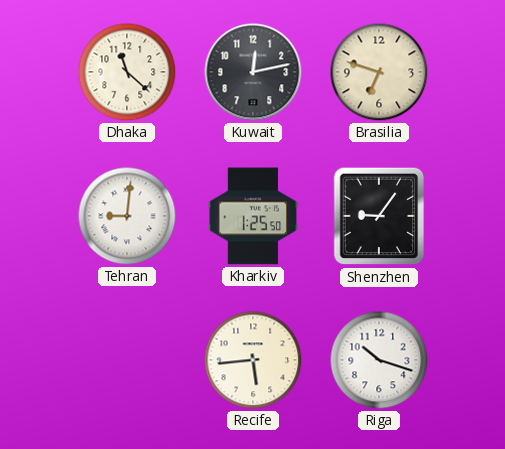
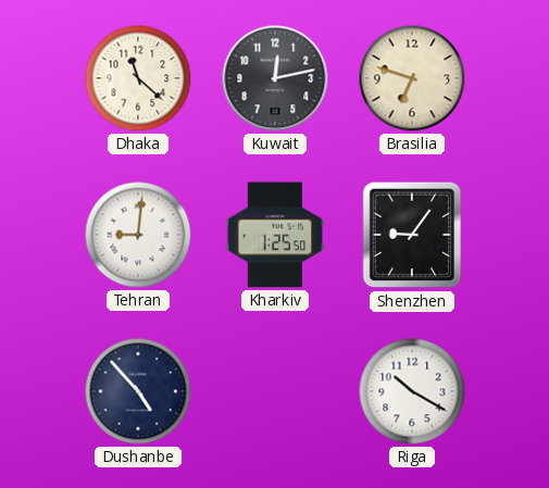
Dushanbe: none -> 4:53
Recife: 5:44 -> none
Riga: 10:18 -> 10:20
